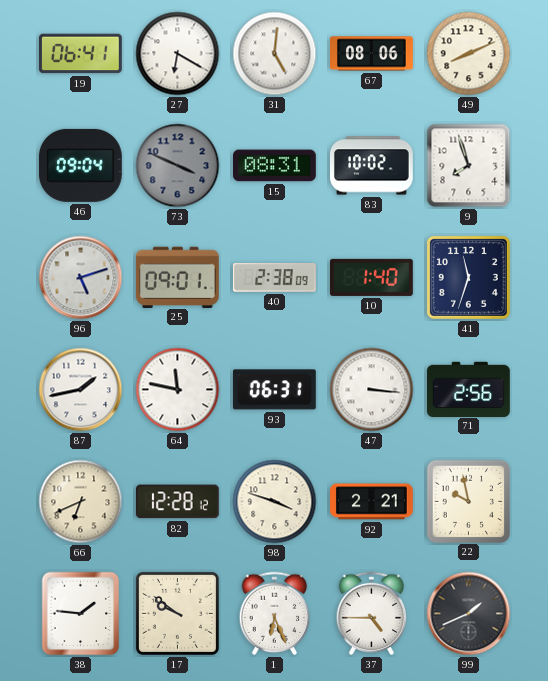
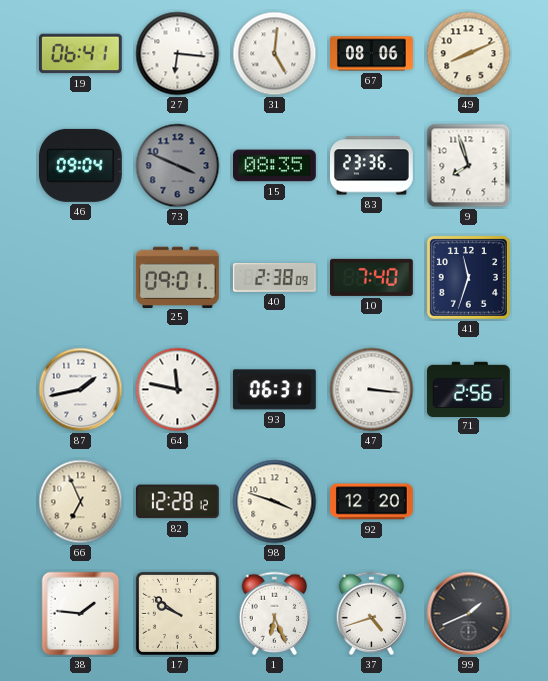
27: 6:20 -> 6:16
15: 08:31 -> 08:35
83: 10:02 -> 23:36
96: 5:12 -> none
10: 1:40 -> 7:40
66: 6:41 -> 6:56
92: 2:21 -> 12:20
22: 9:58 -> none
37: 4:45 -> 4:42
